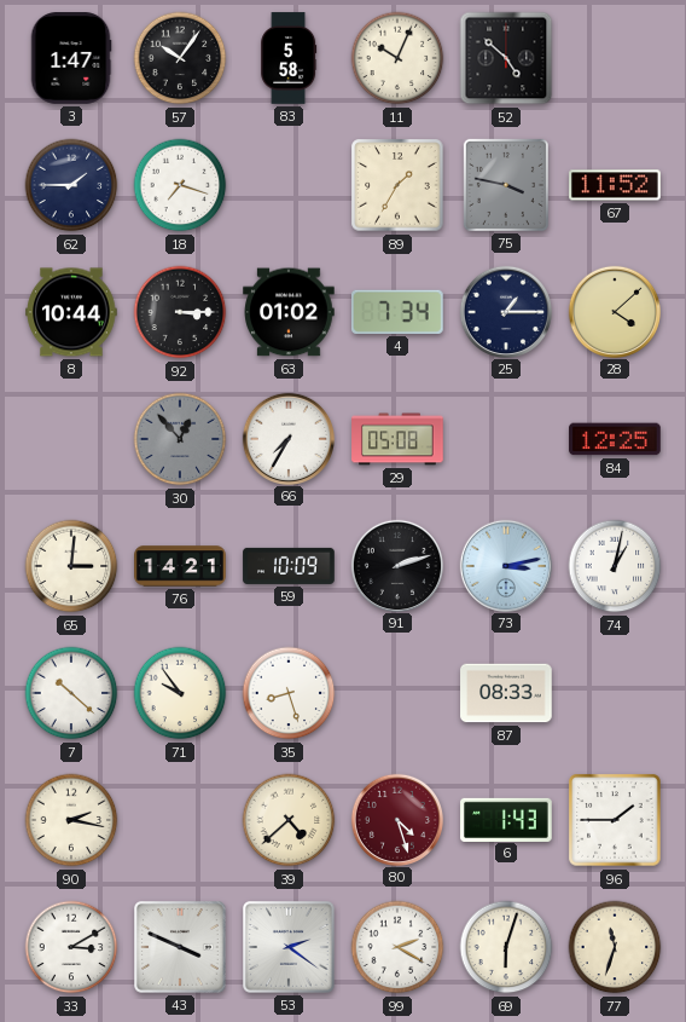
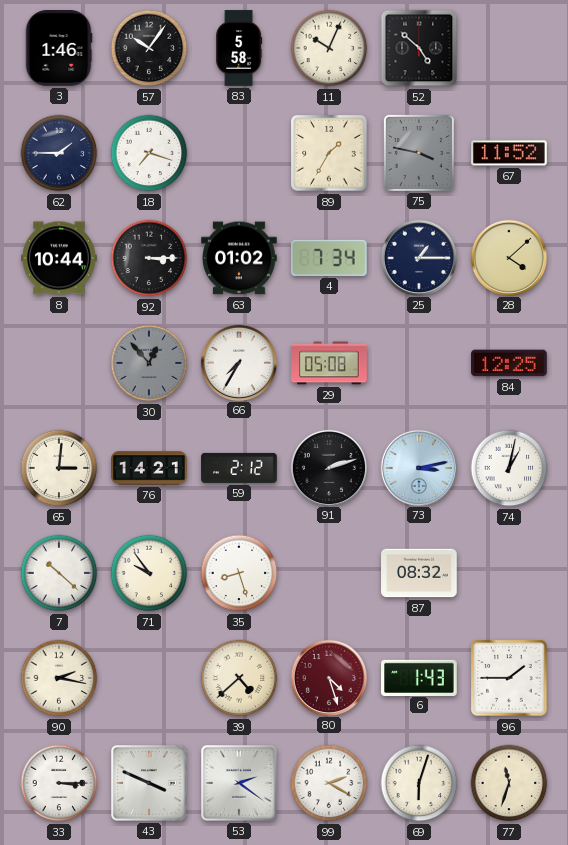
3: 1:47 -> 1:46
59: 10:09 -> 2:12
87: 08:33 -> 08:32
33: 3:10 -> 3:15
